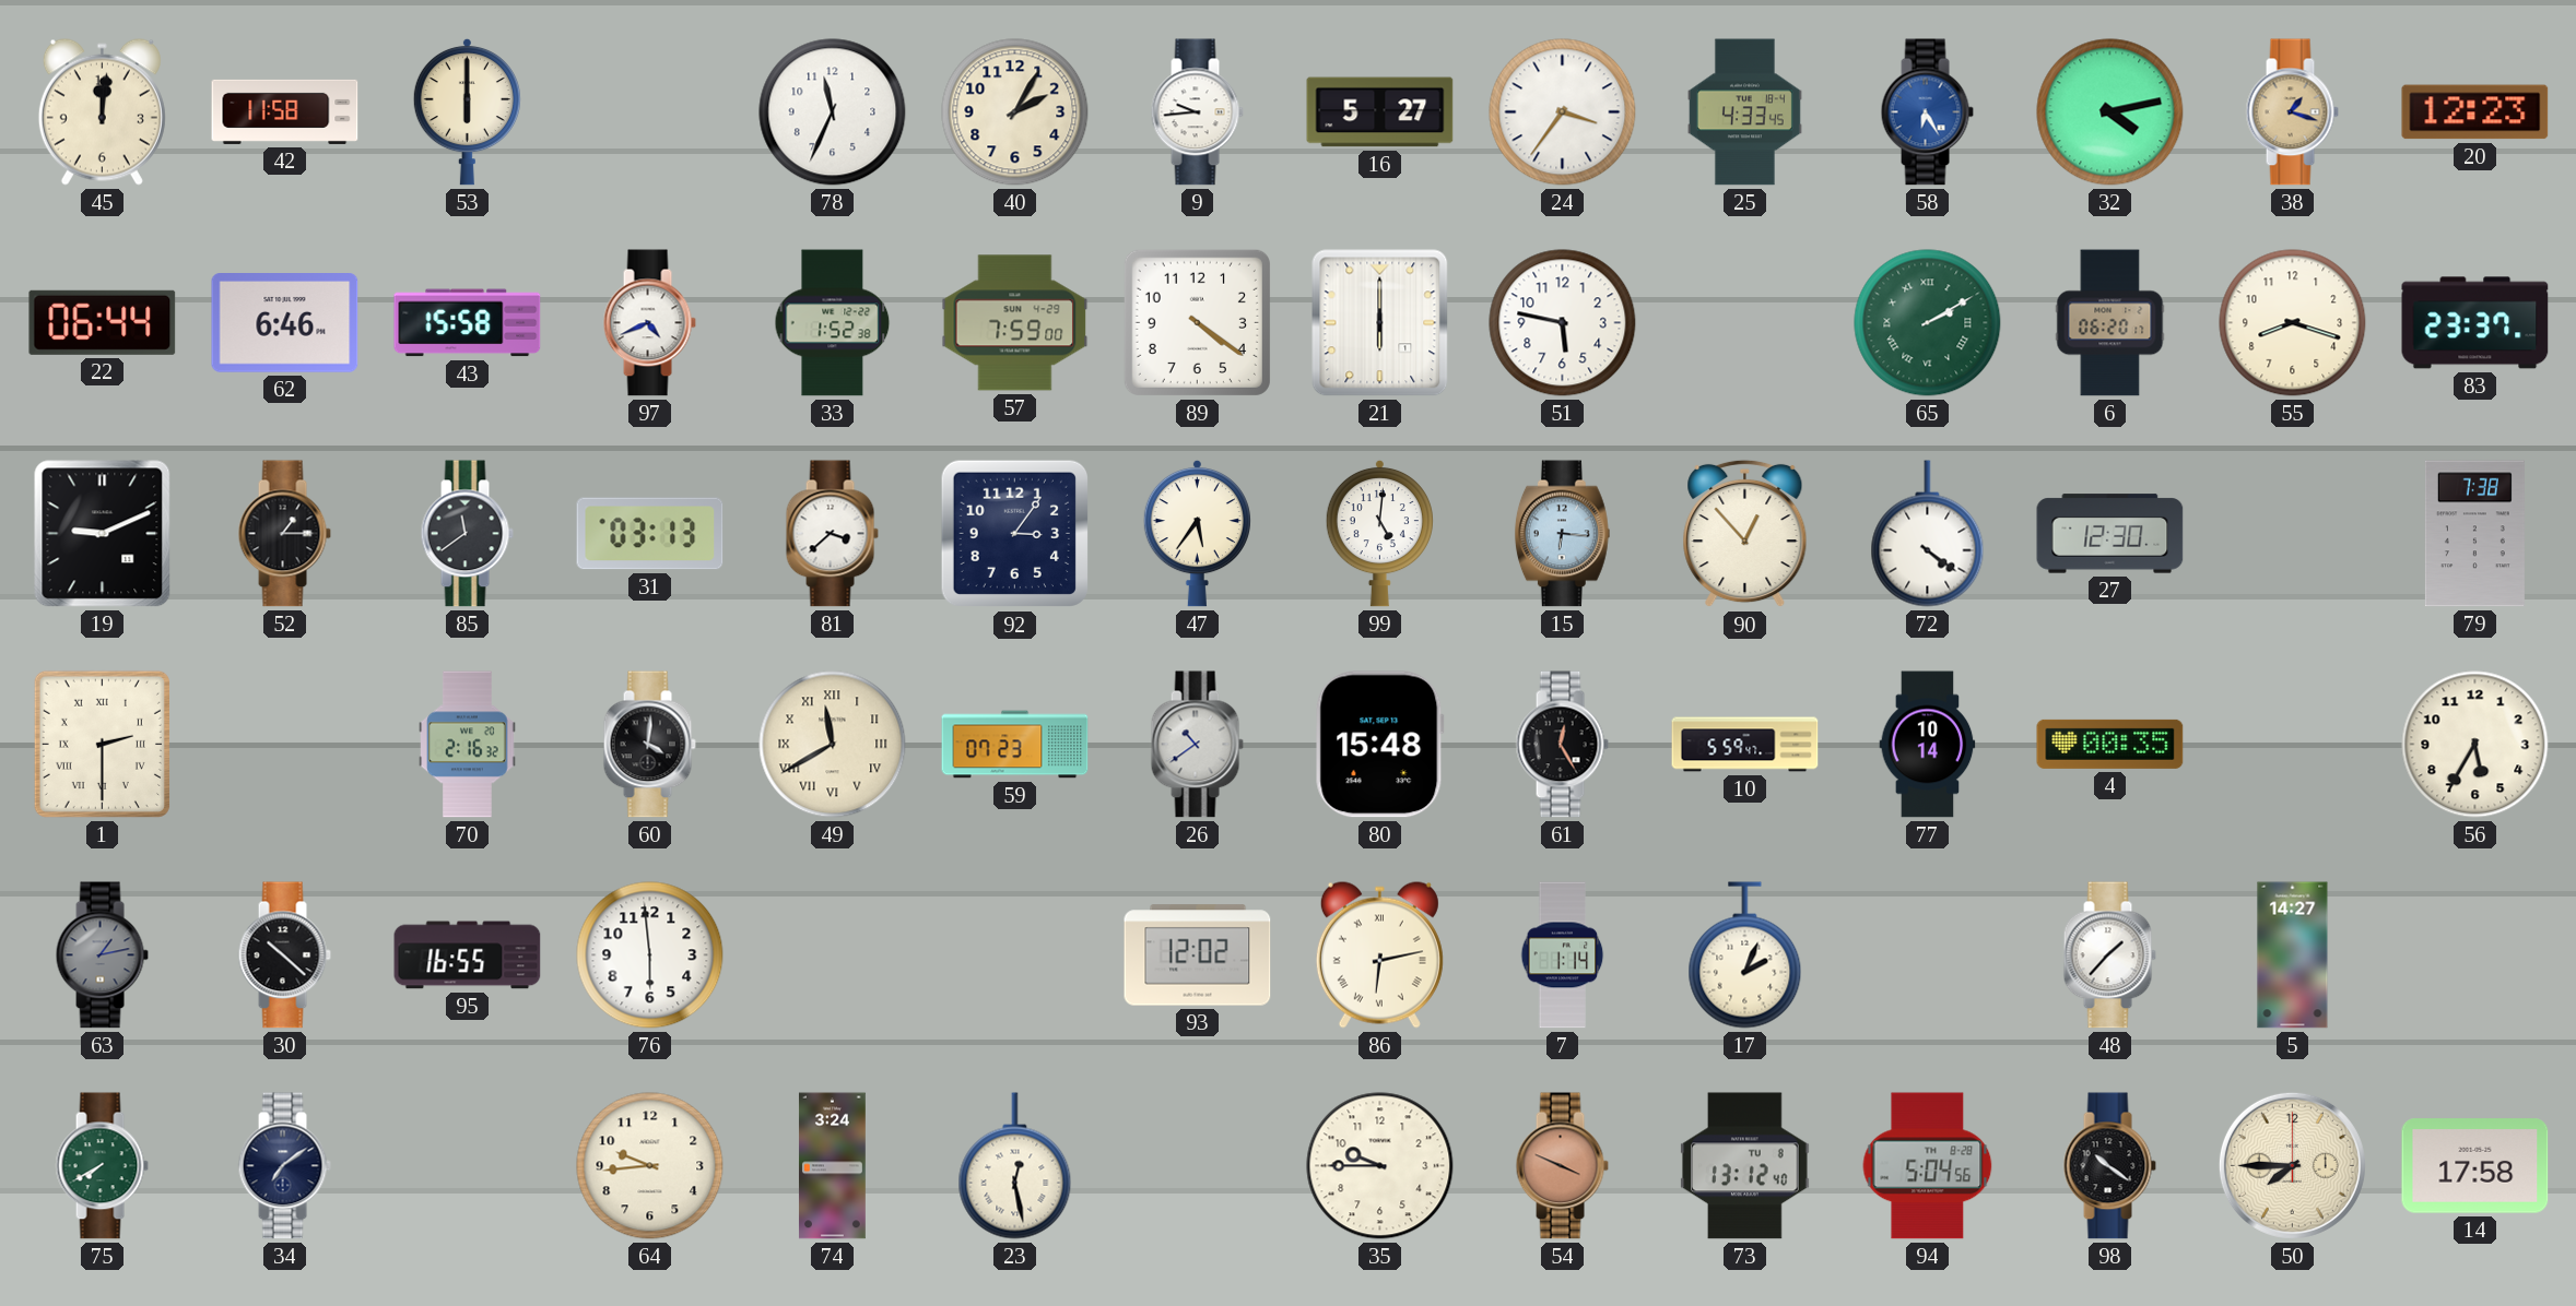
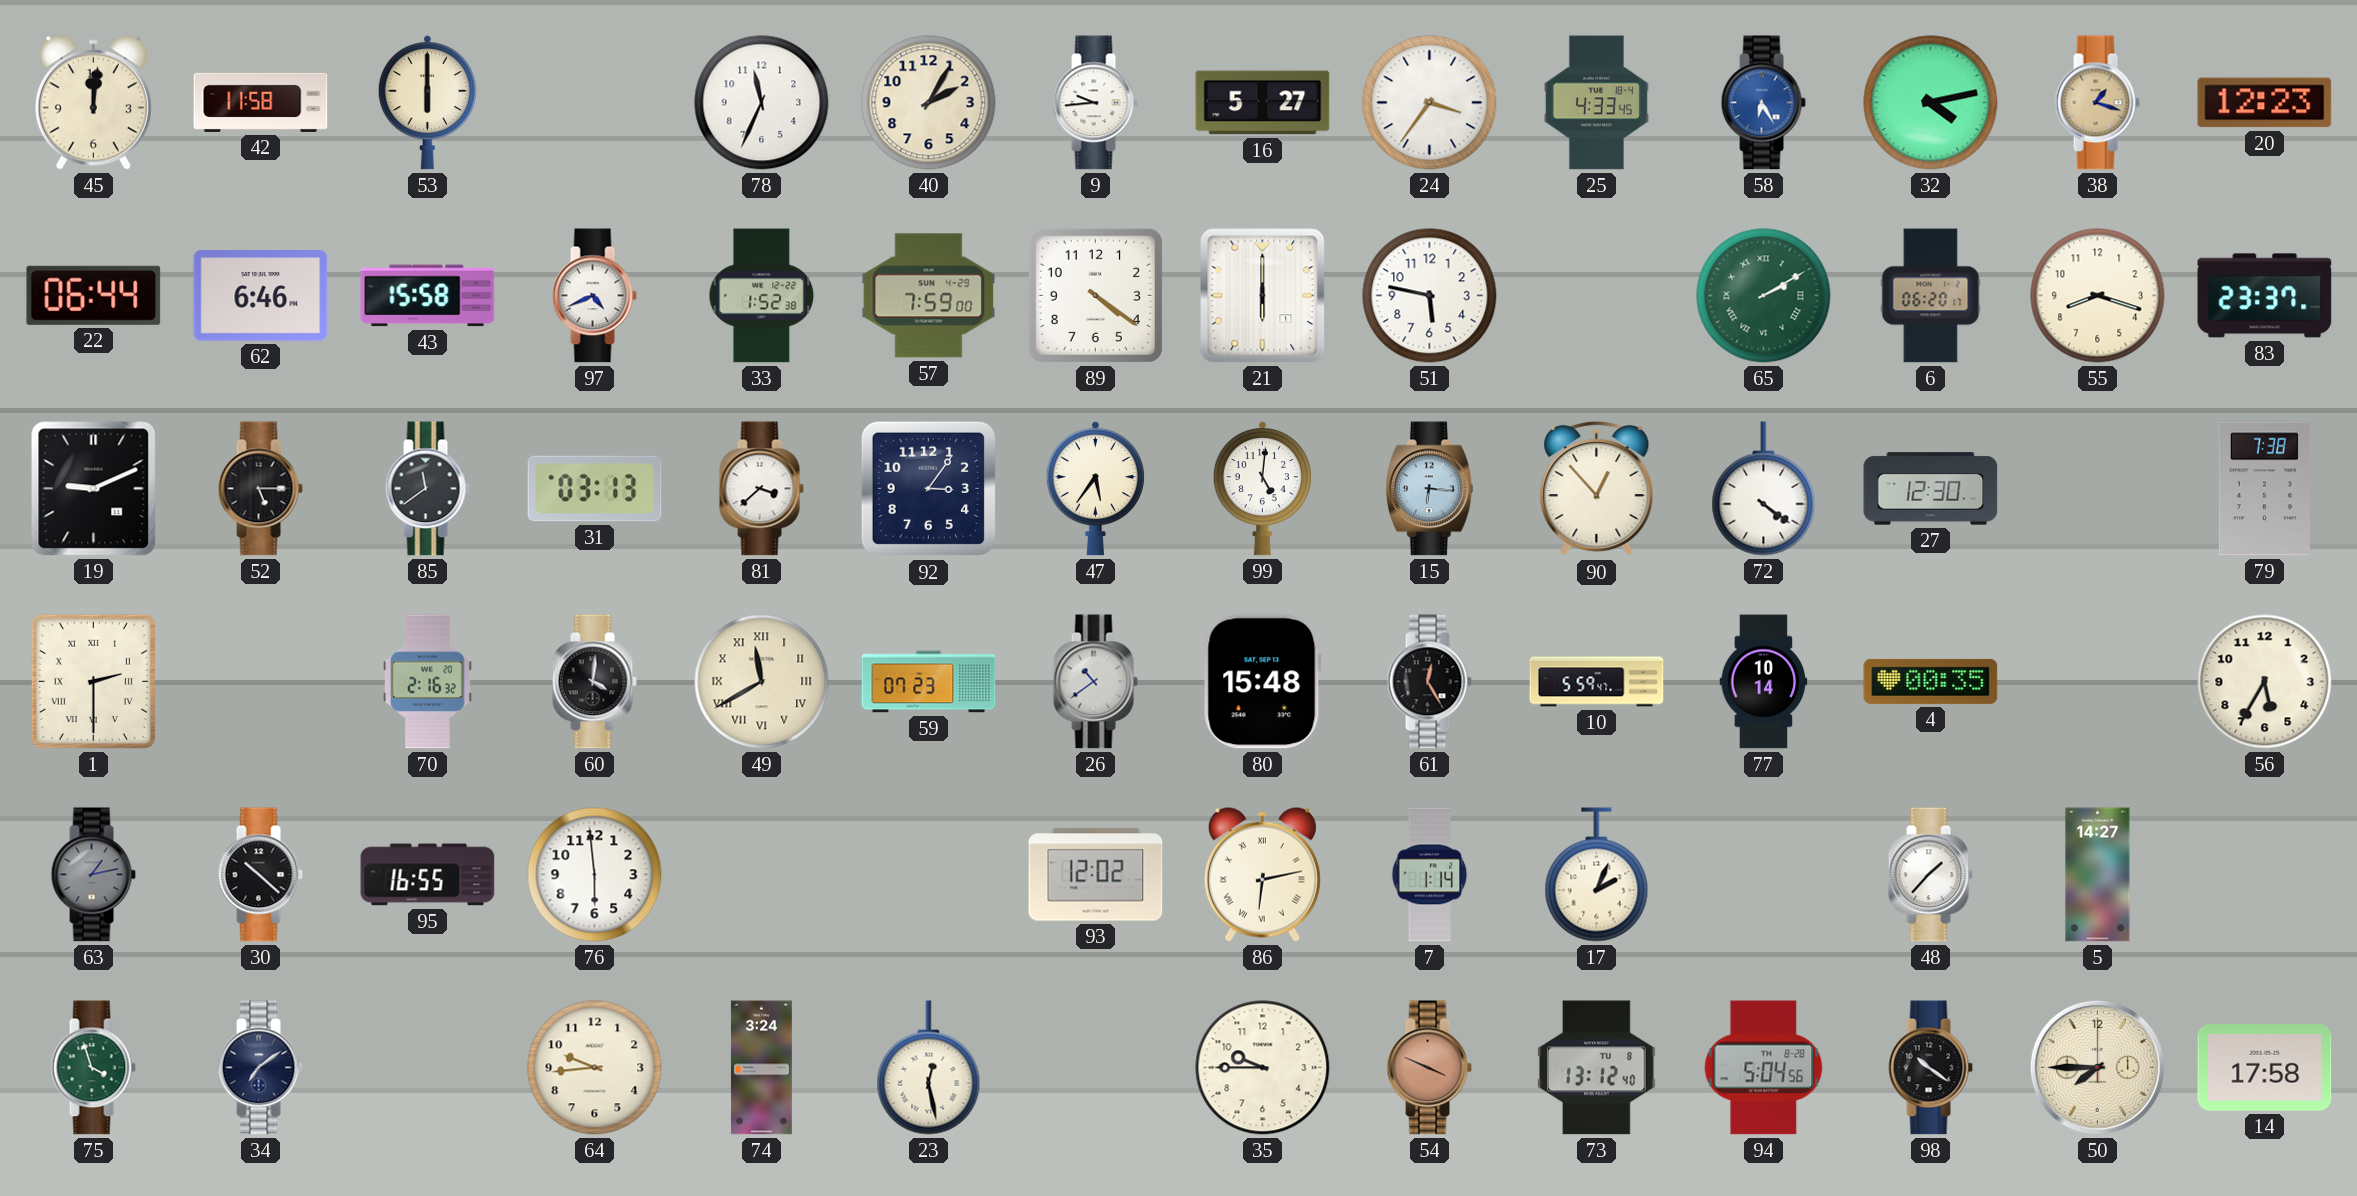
52: 1:15 -> 5:15
75: 7:40 -> 3:57
